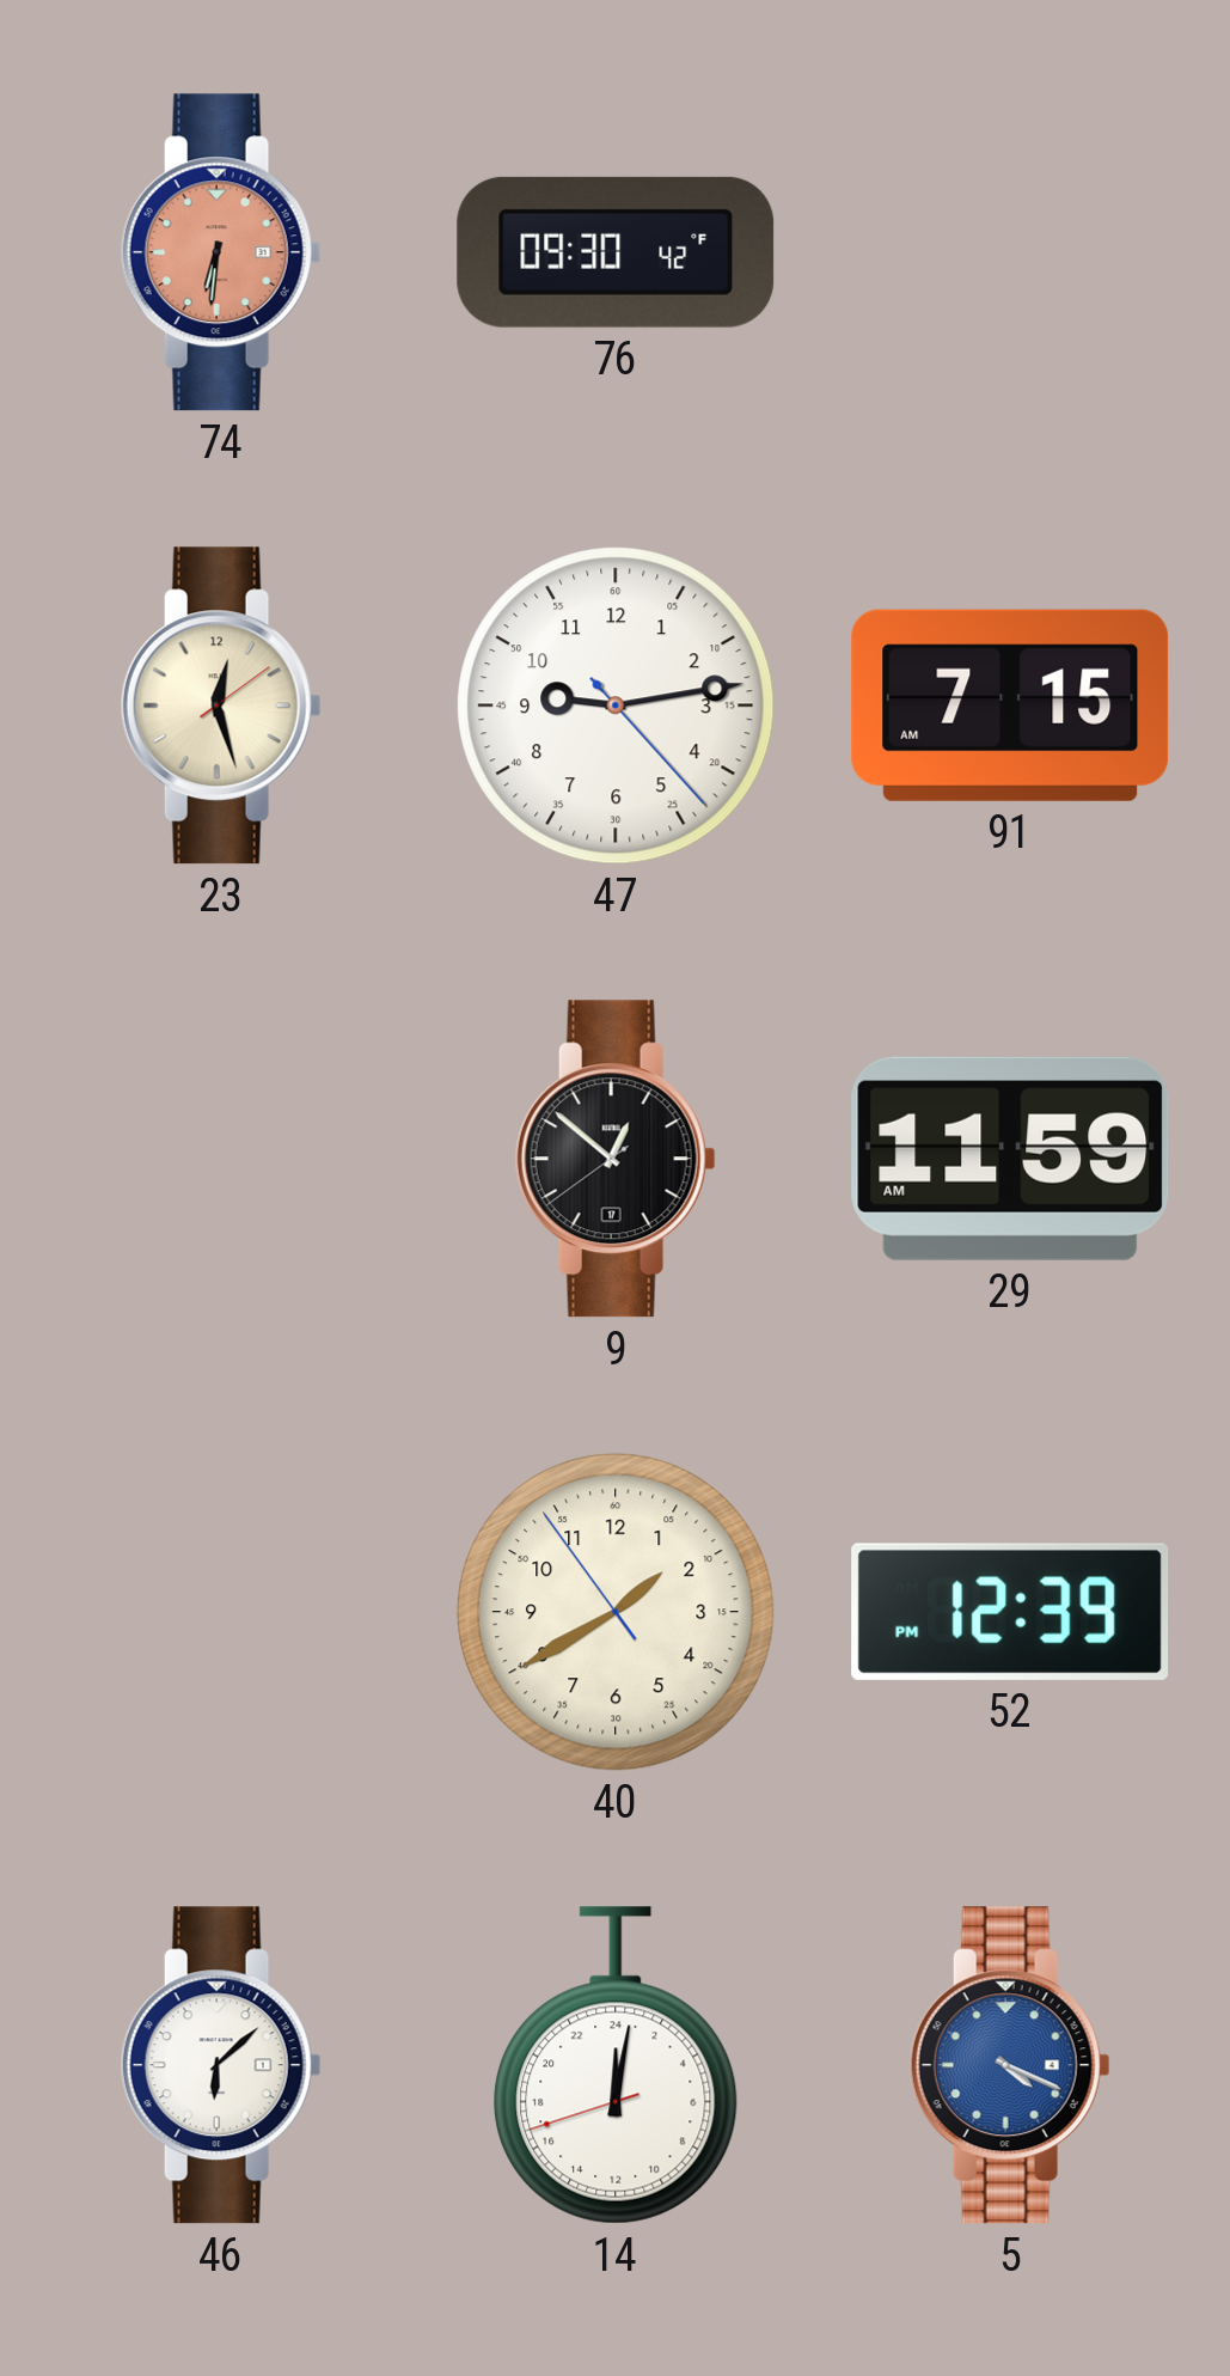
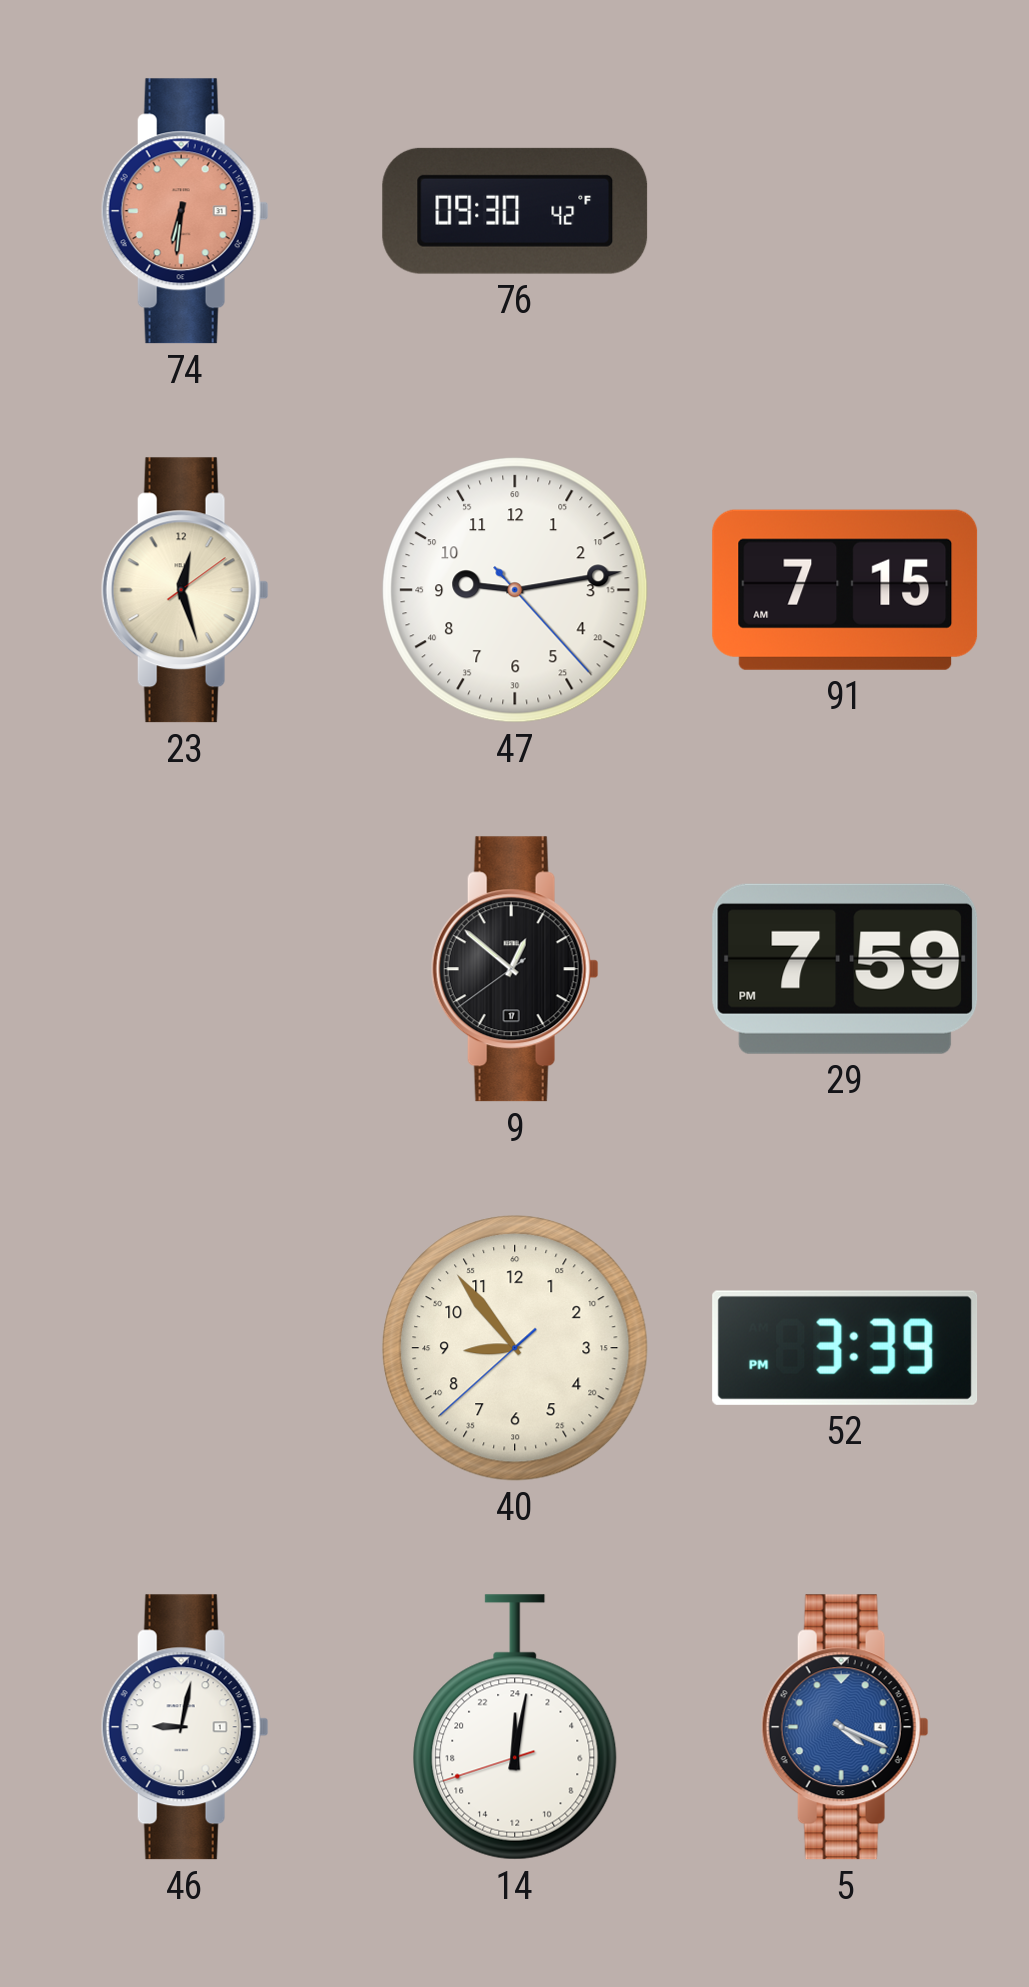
29: 11:59 -> 7:59
40: 1:39 -> 8:53
52: 12:39 -> 3:39
46: 6:08 -> 9:02
